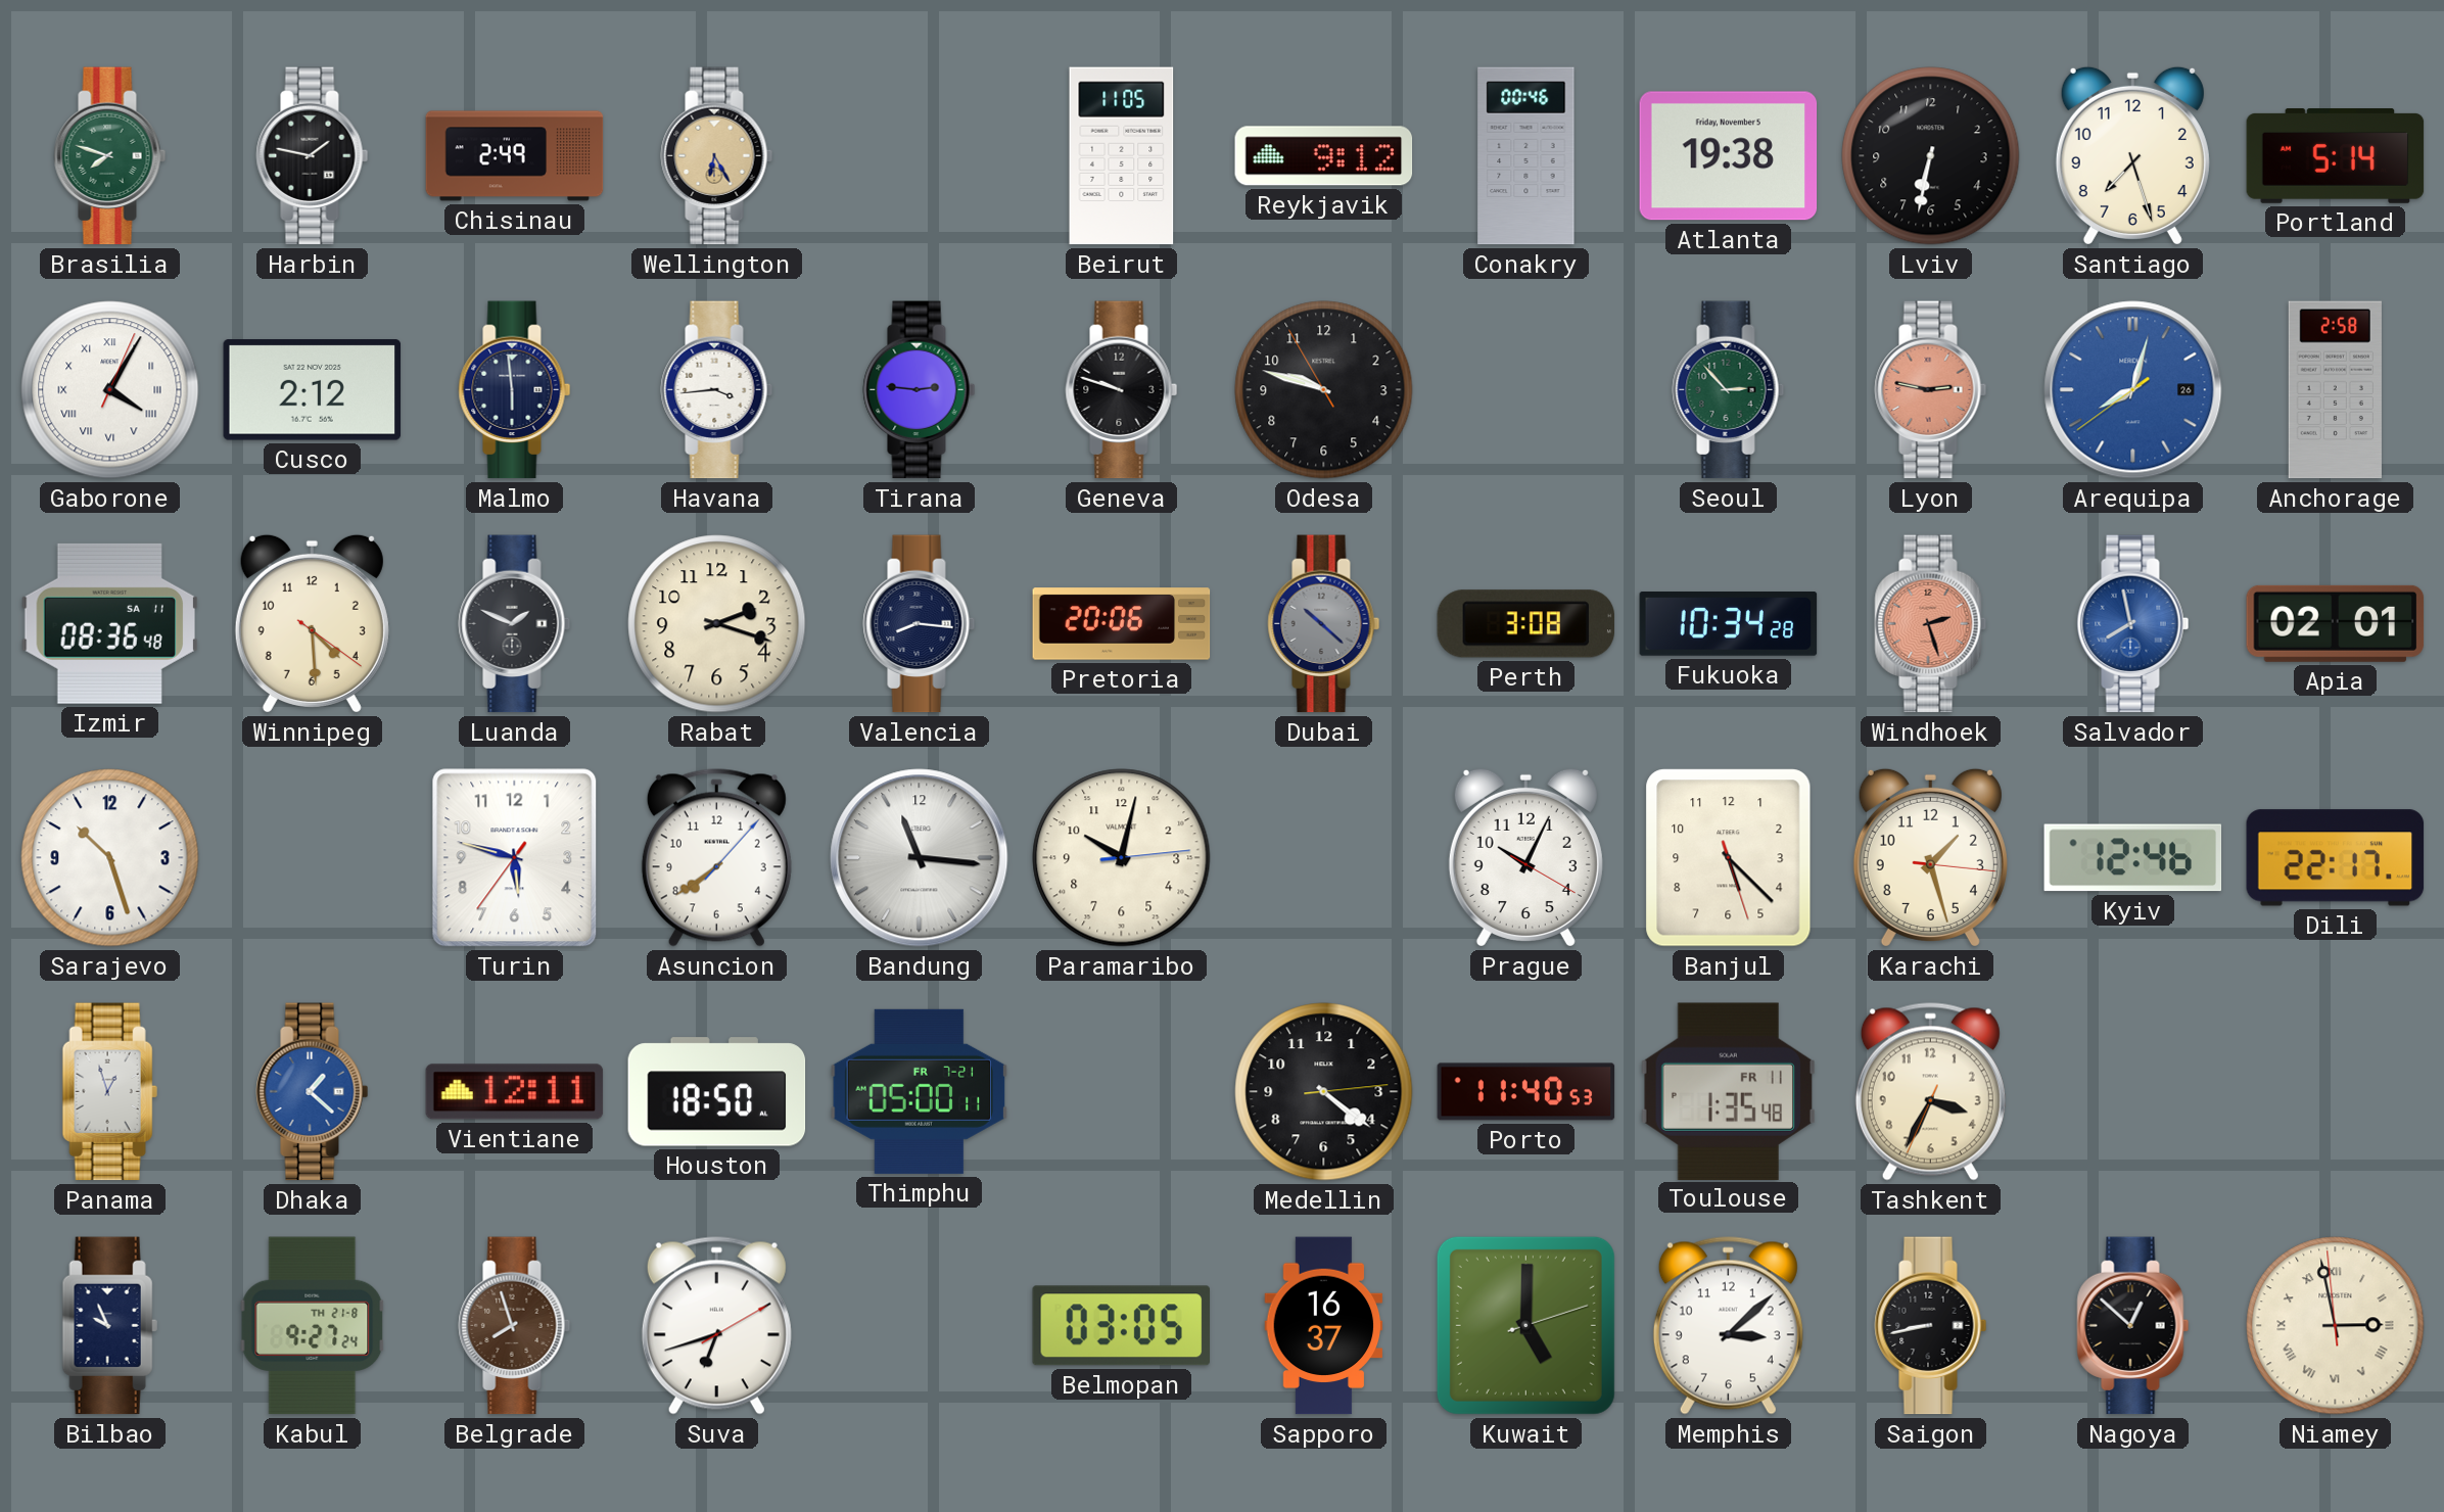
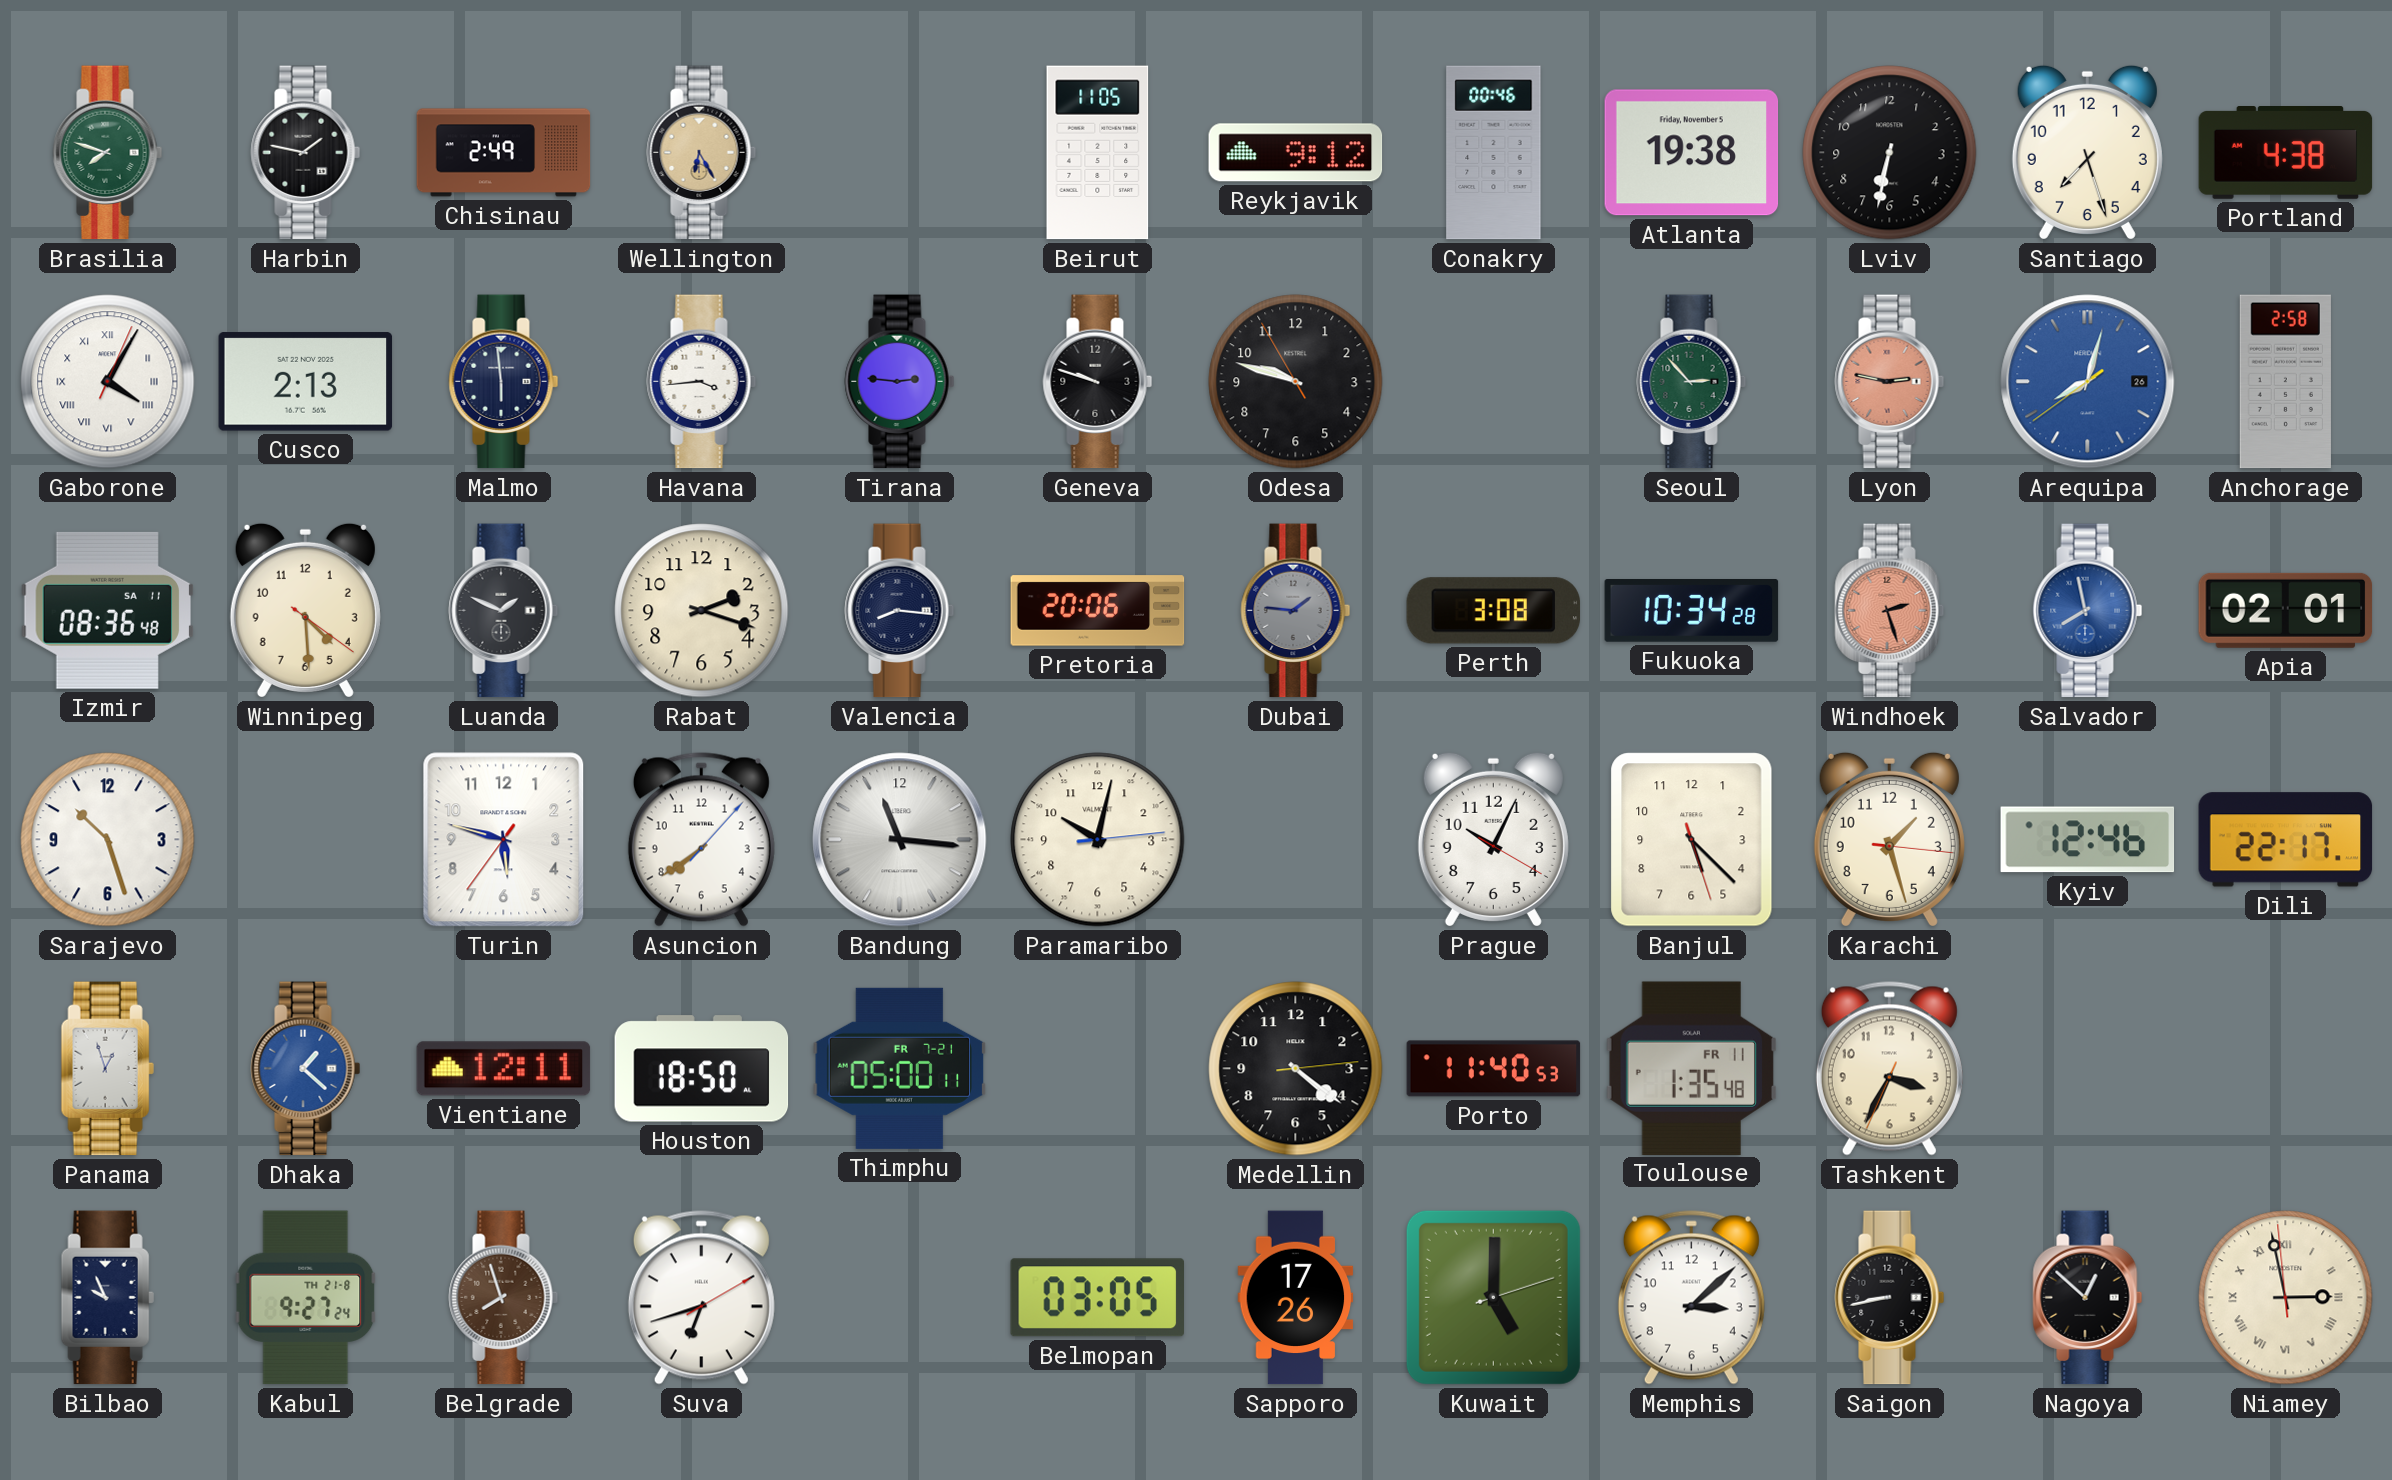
Portland: 5:14 -> 4:38
Cusco: 2:12 -> 2:13
Dubai: 10:22 -> 1:46
Sapporo: 16:37 -> 17:26
